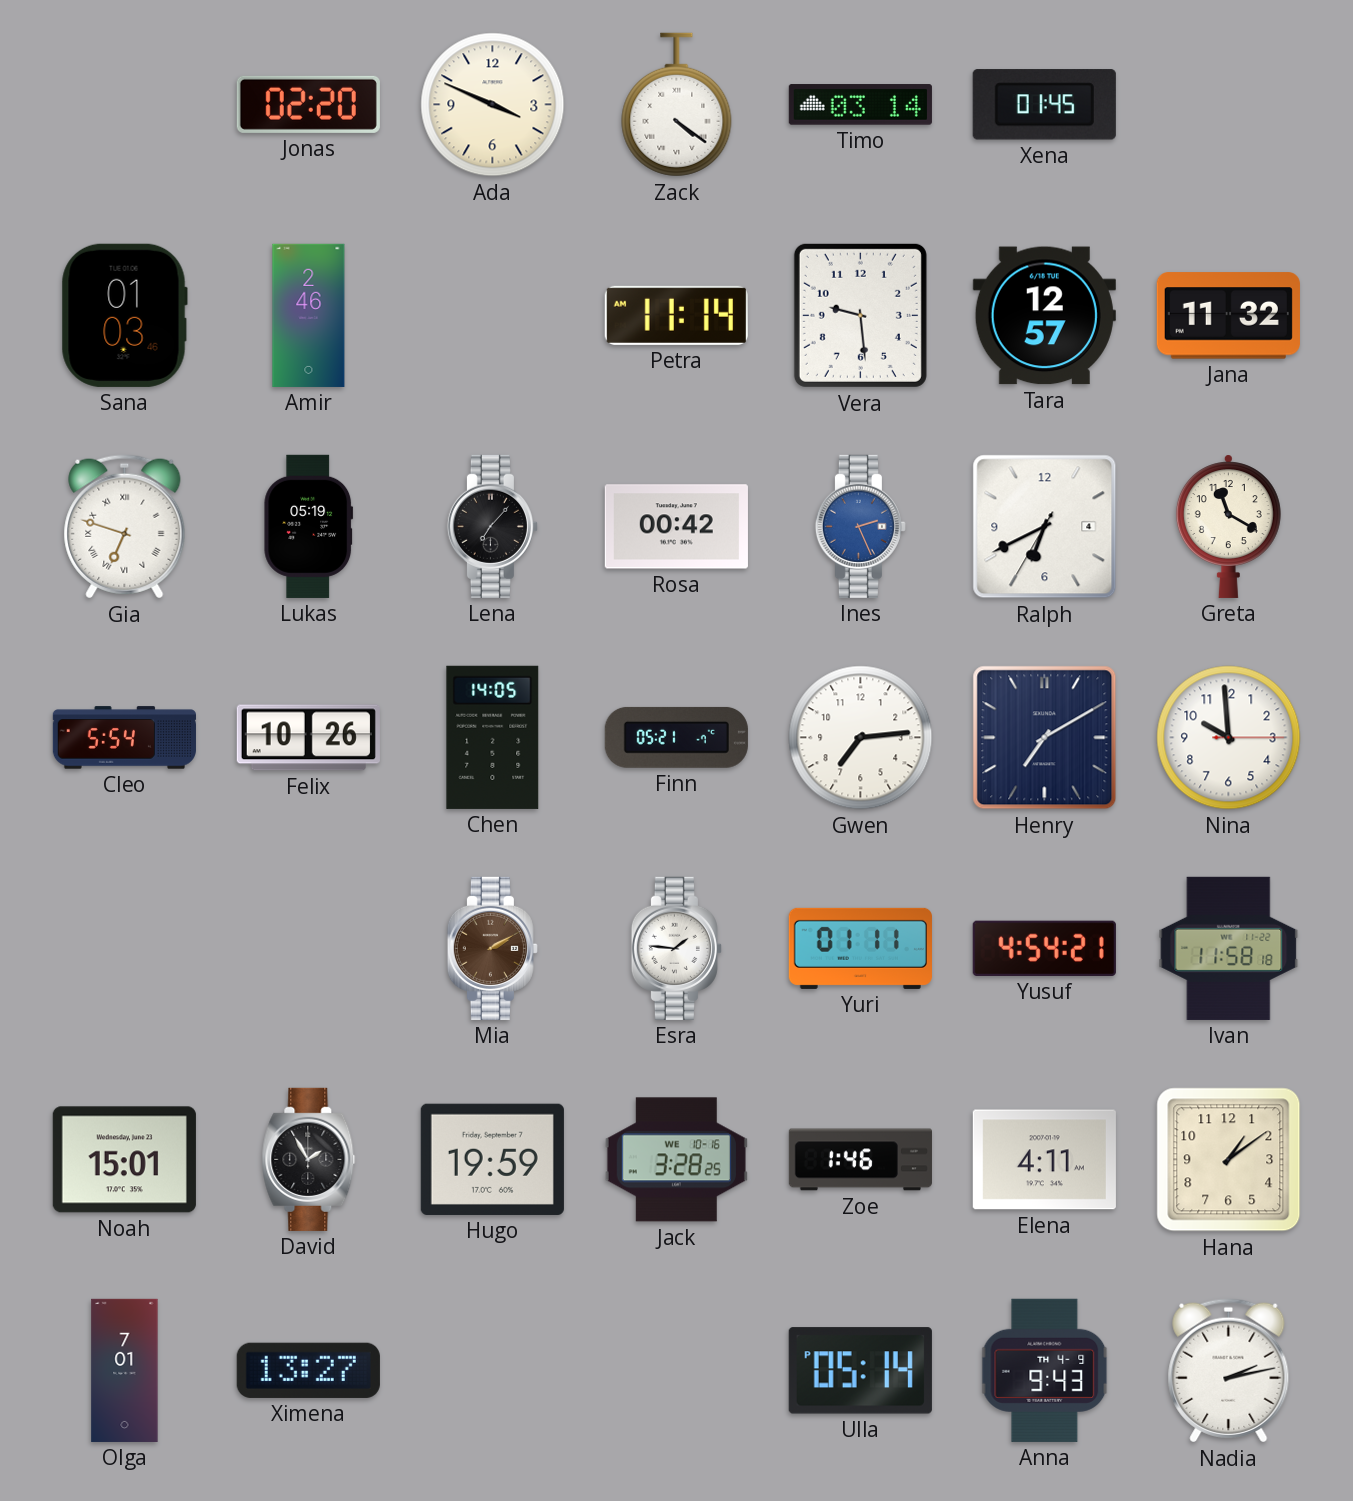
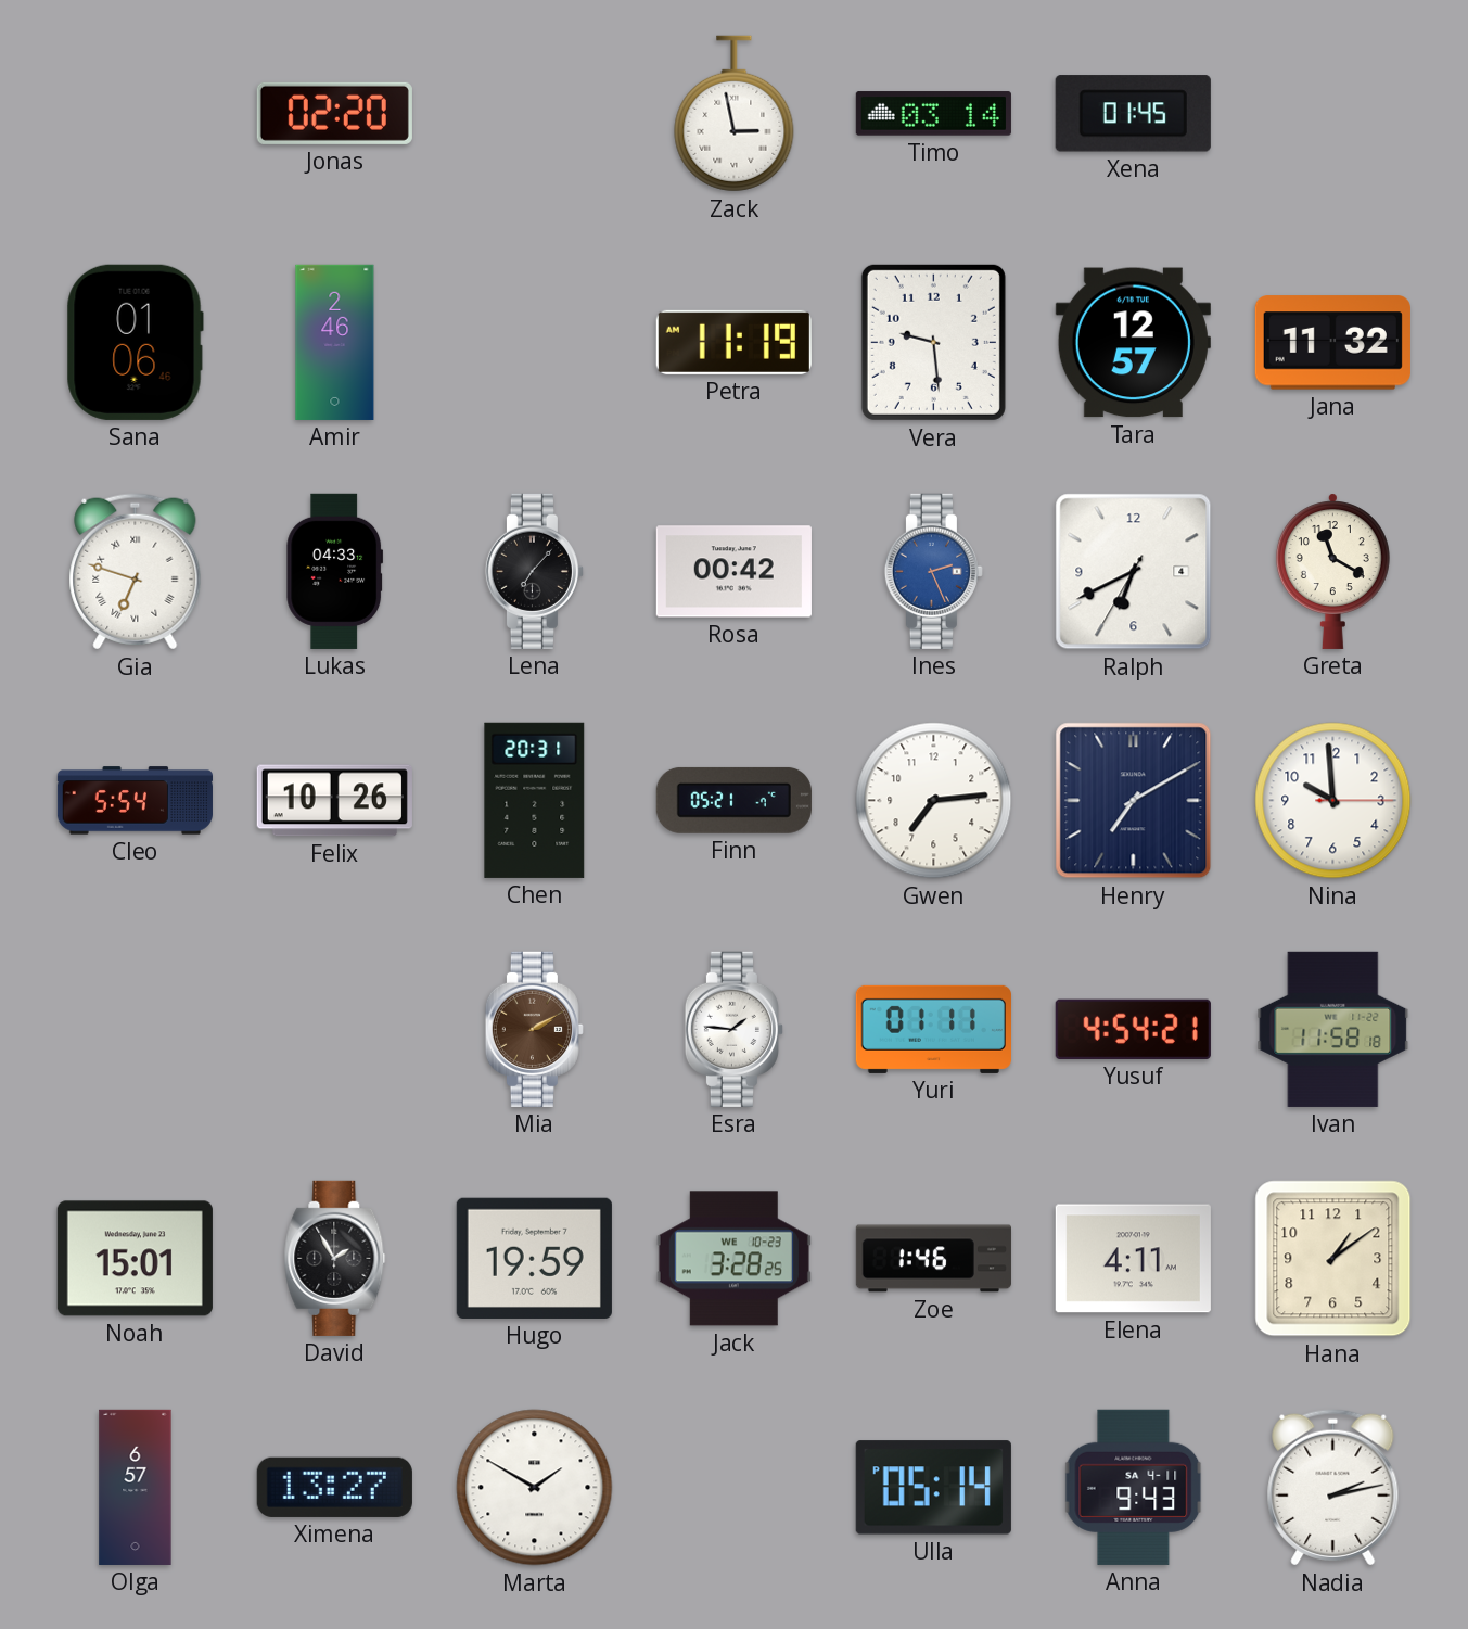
Ada: 3:49 -> none
Zack: 4:21 -> 2:58
Sana: 01:03 -> 01:06
Petra: 11:14 -> 11:19
Lukas: 05:19 -> 04:33
Chen: 14:05 -> 20:31
Jack date: WE 10-16 -> WE 10-23
Olga: 7:01 -> 6:57
Marta: none -> 1:50
Anna date: TH 4-9 -> SA 4-11
